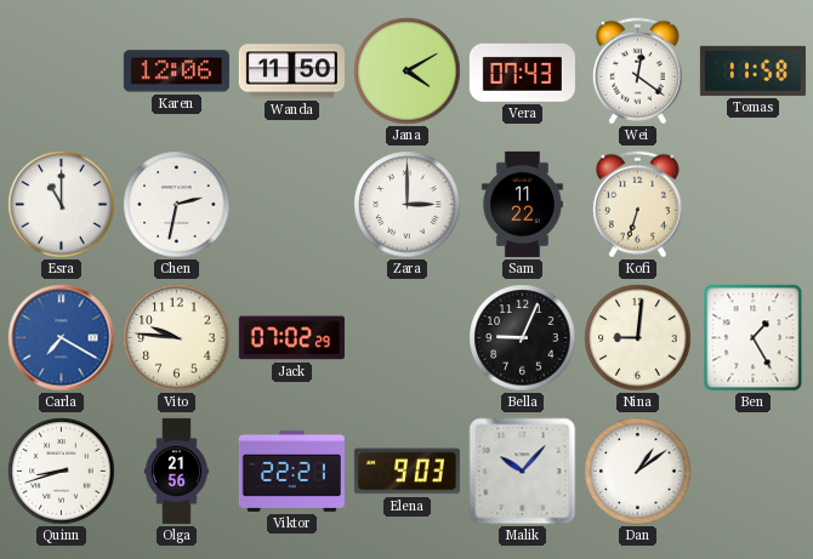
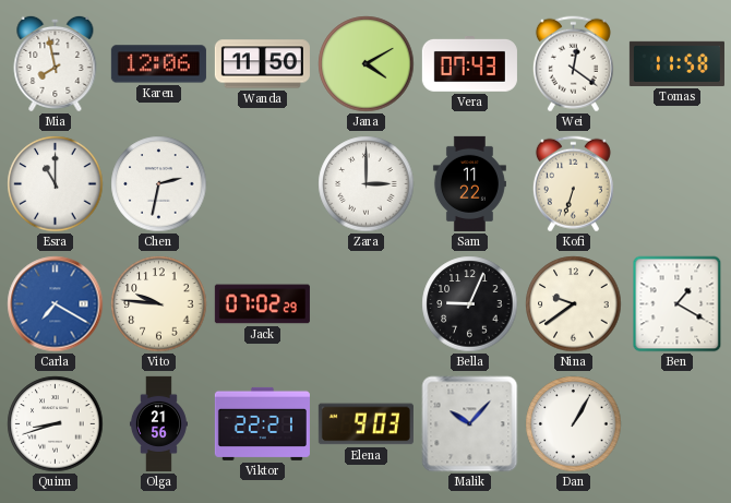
Mia: none -> 7:58
Nina: 9:01 -> 9:39
Ben: 1:25 -> 1:20
Dan: 1:09 -> 1:05
